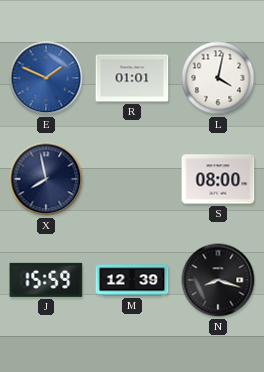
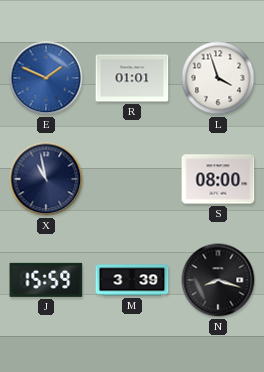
L: 4:02 -> 3:57
X: 7:58 -> 10:58
M: 12:39 -> 3:39
